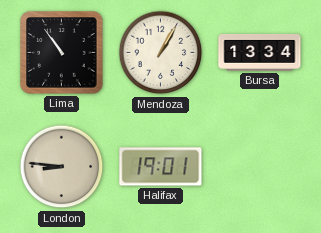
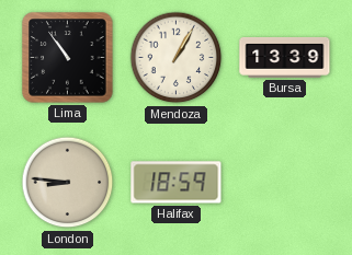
Bursa: 13:34 -> 13:39
Halifax: 19:01 -> 18:59
